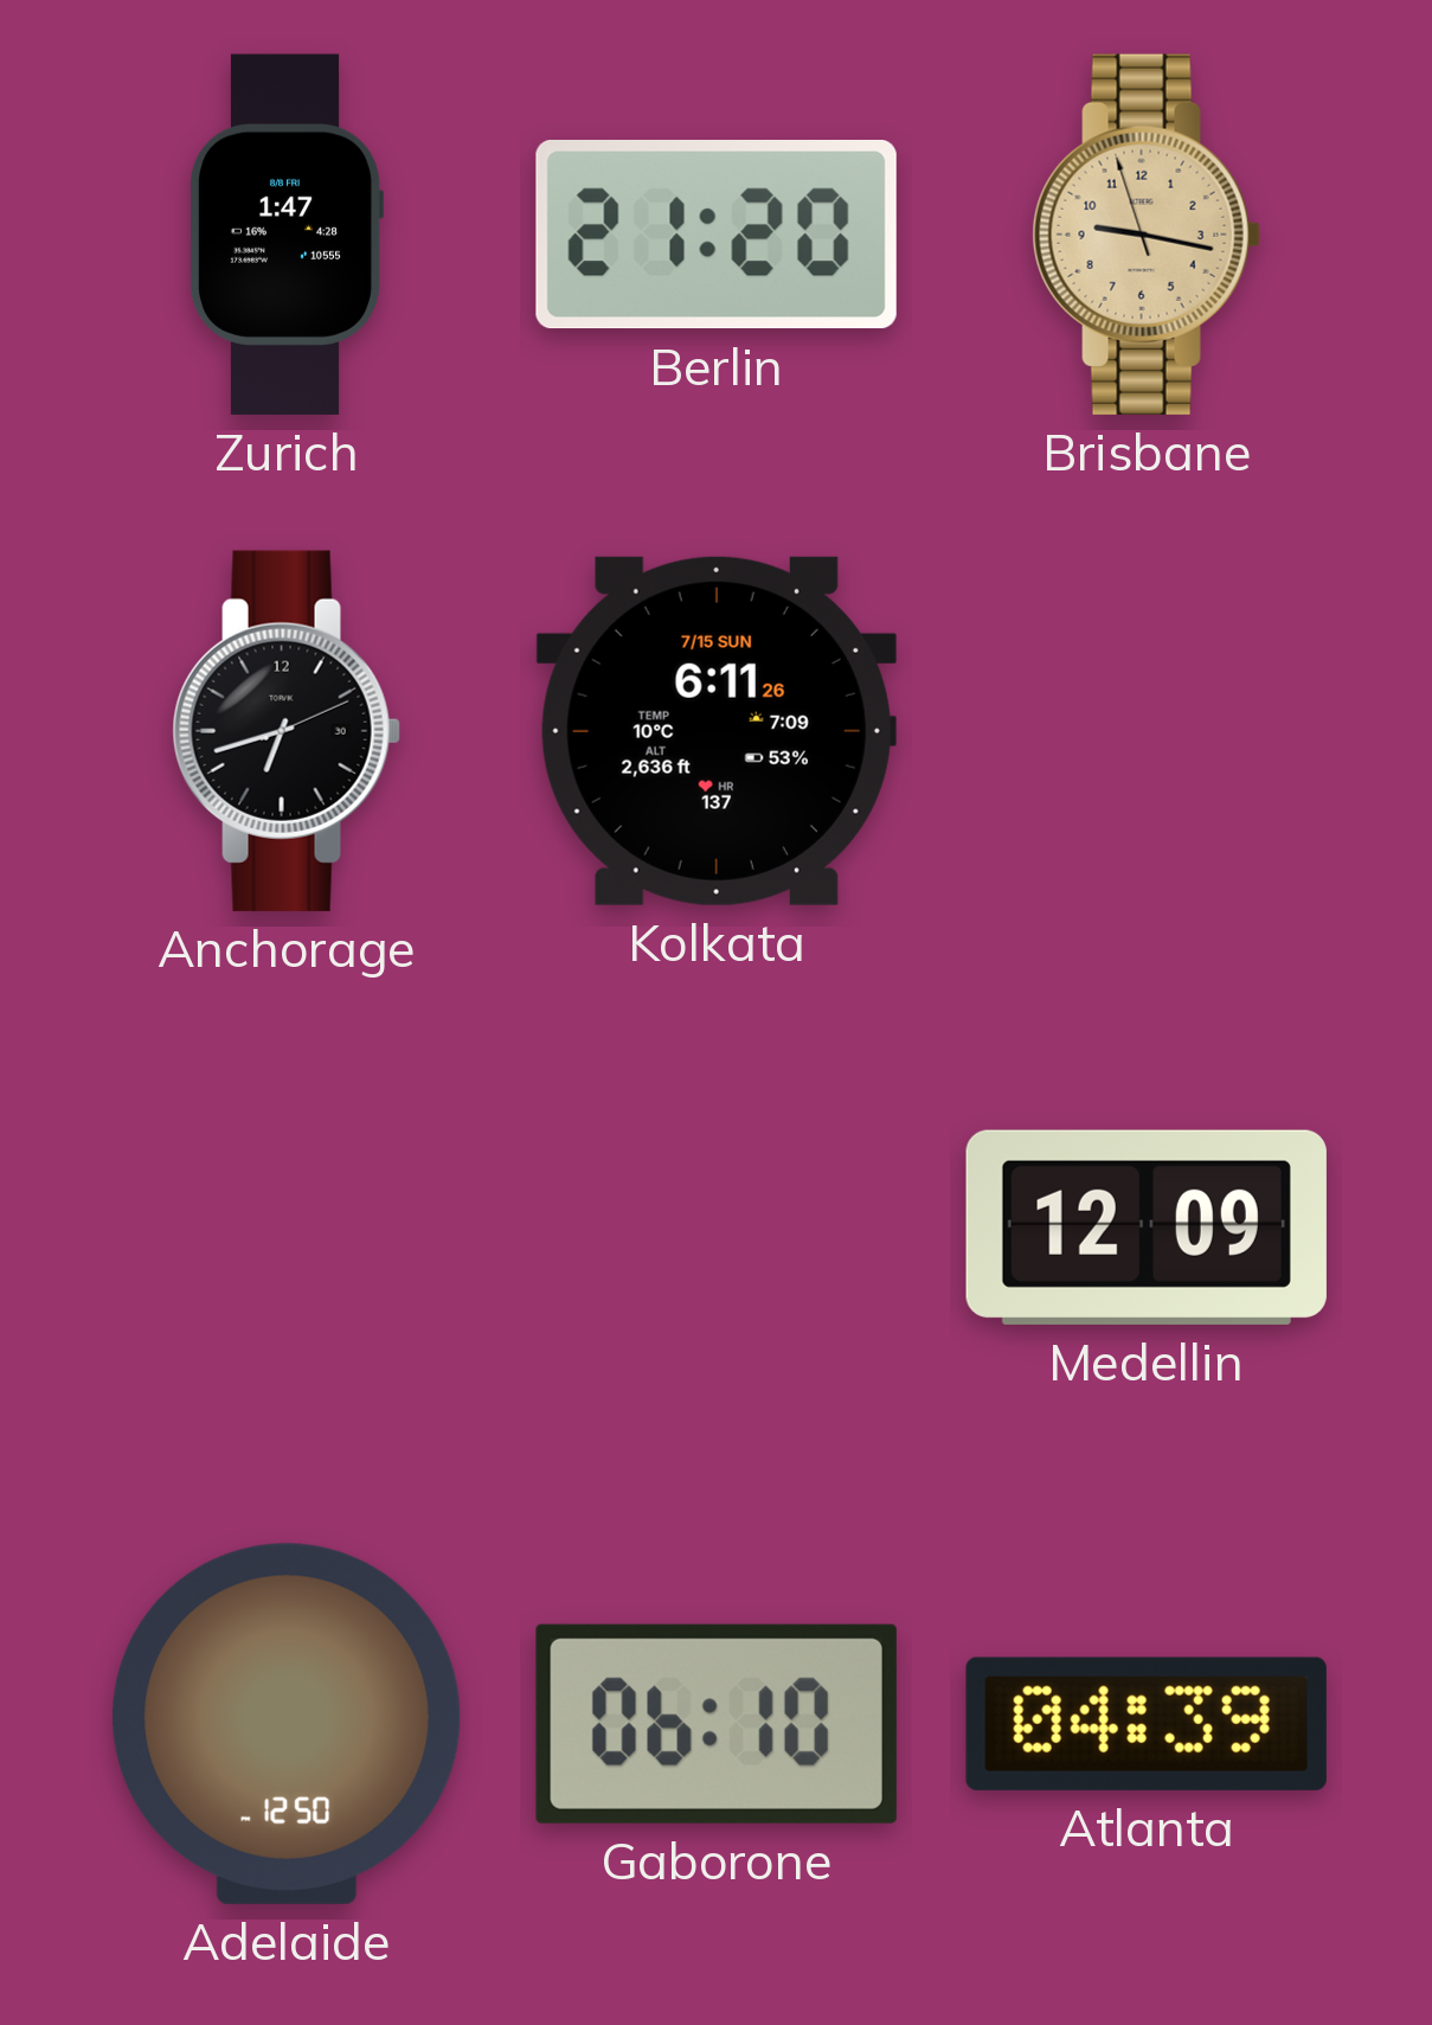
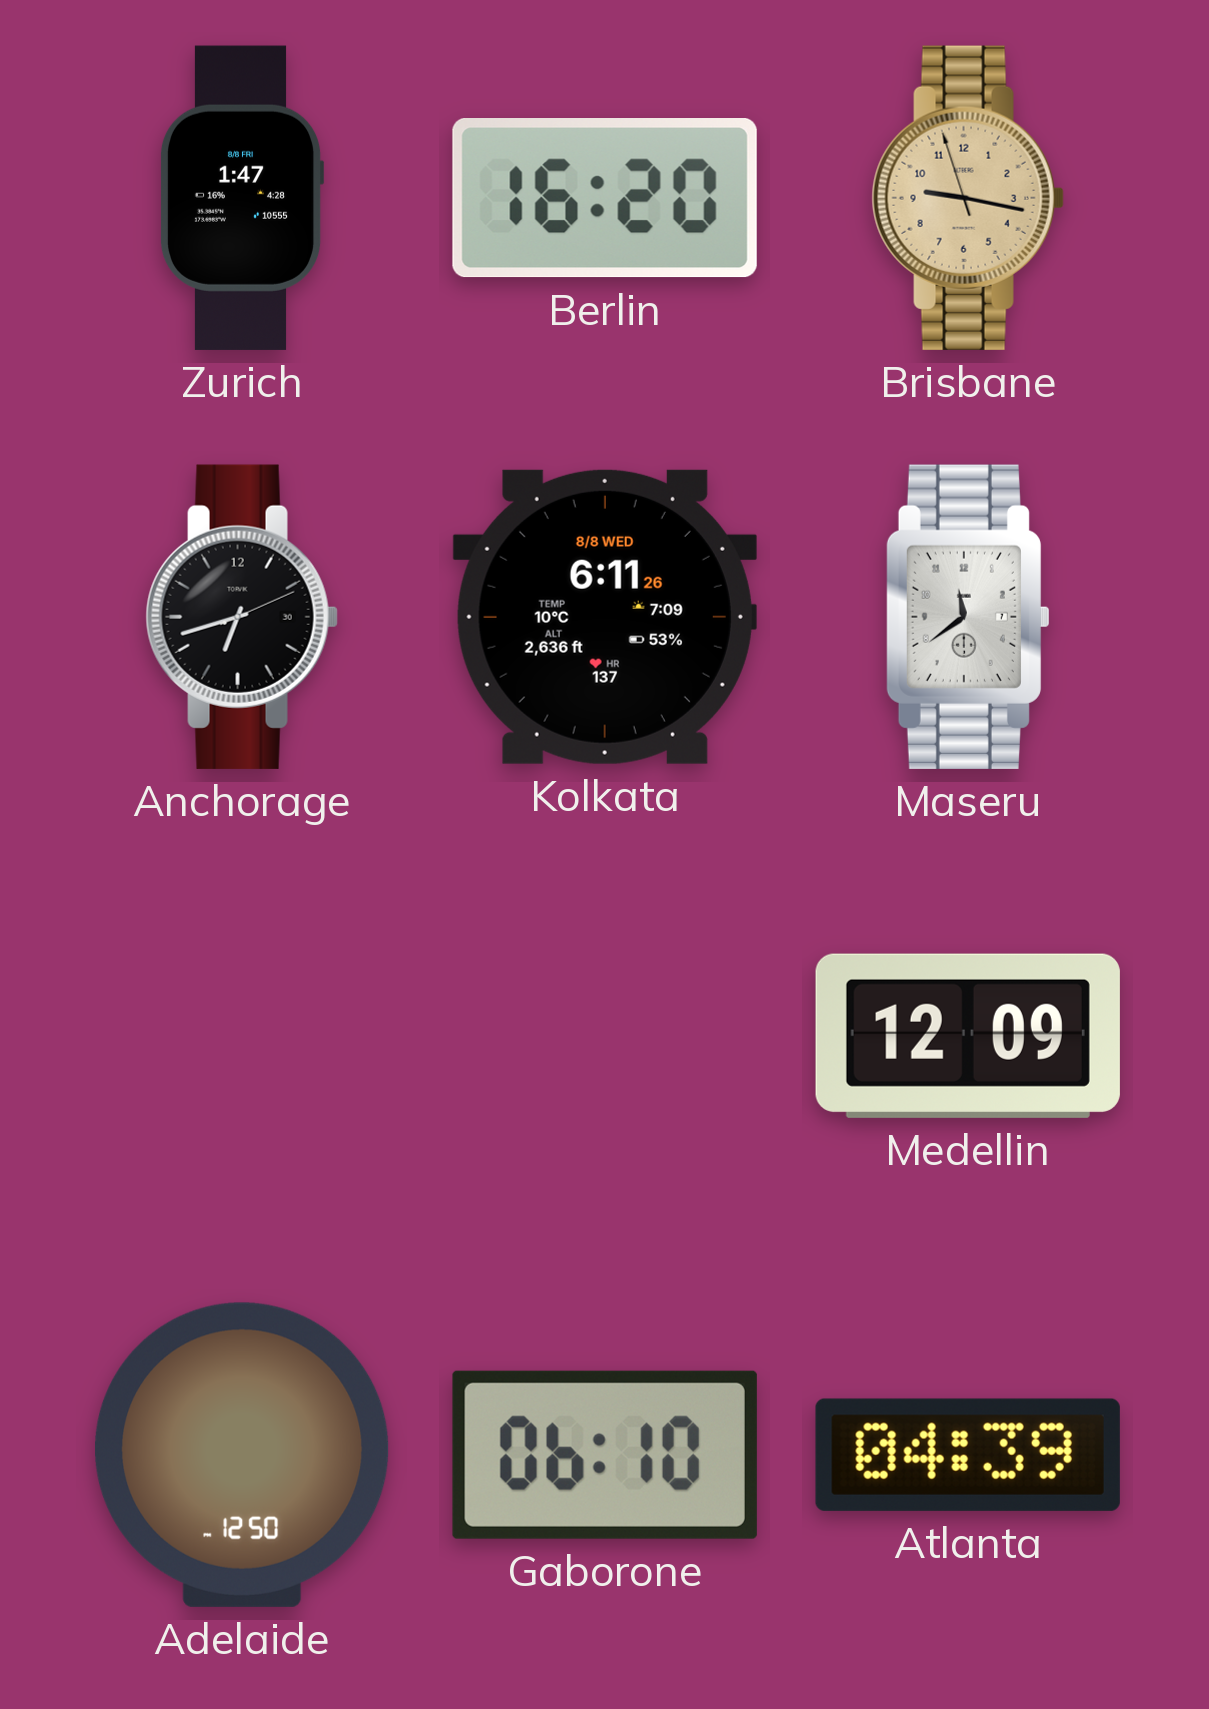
Berlin: 21:20 -> 16:20
Kolkata date: 7/15 SUN -> 8/8 WED
Maseru: none -> 11:39
